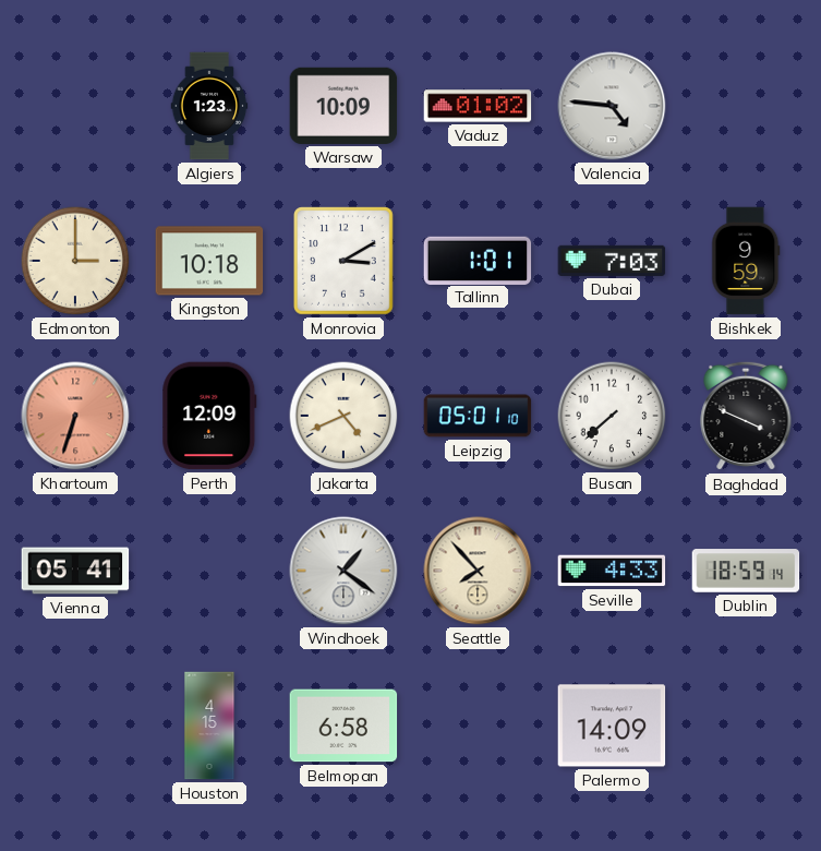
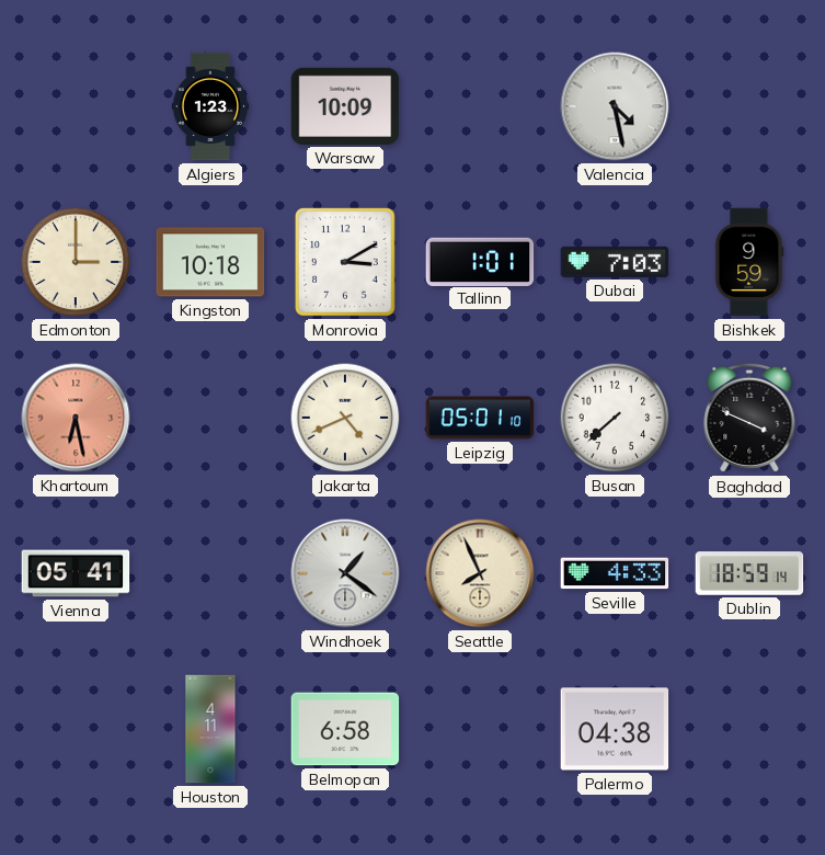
Vaduz: 01:02 -> none
Valencia: 4:46 -> 4:28
Khartoum: 6:33 -> 6:28
Perth: 12:09 -> none
Seattle: 7:53 -> 7:56
Houston: 4:15 -> 4:11
Palermo: 14:09 -> 04:38
